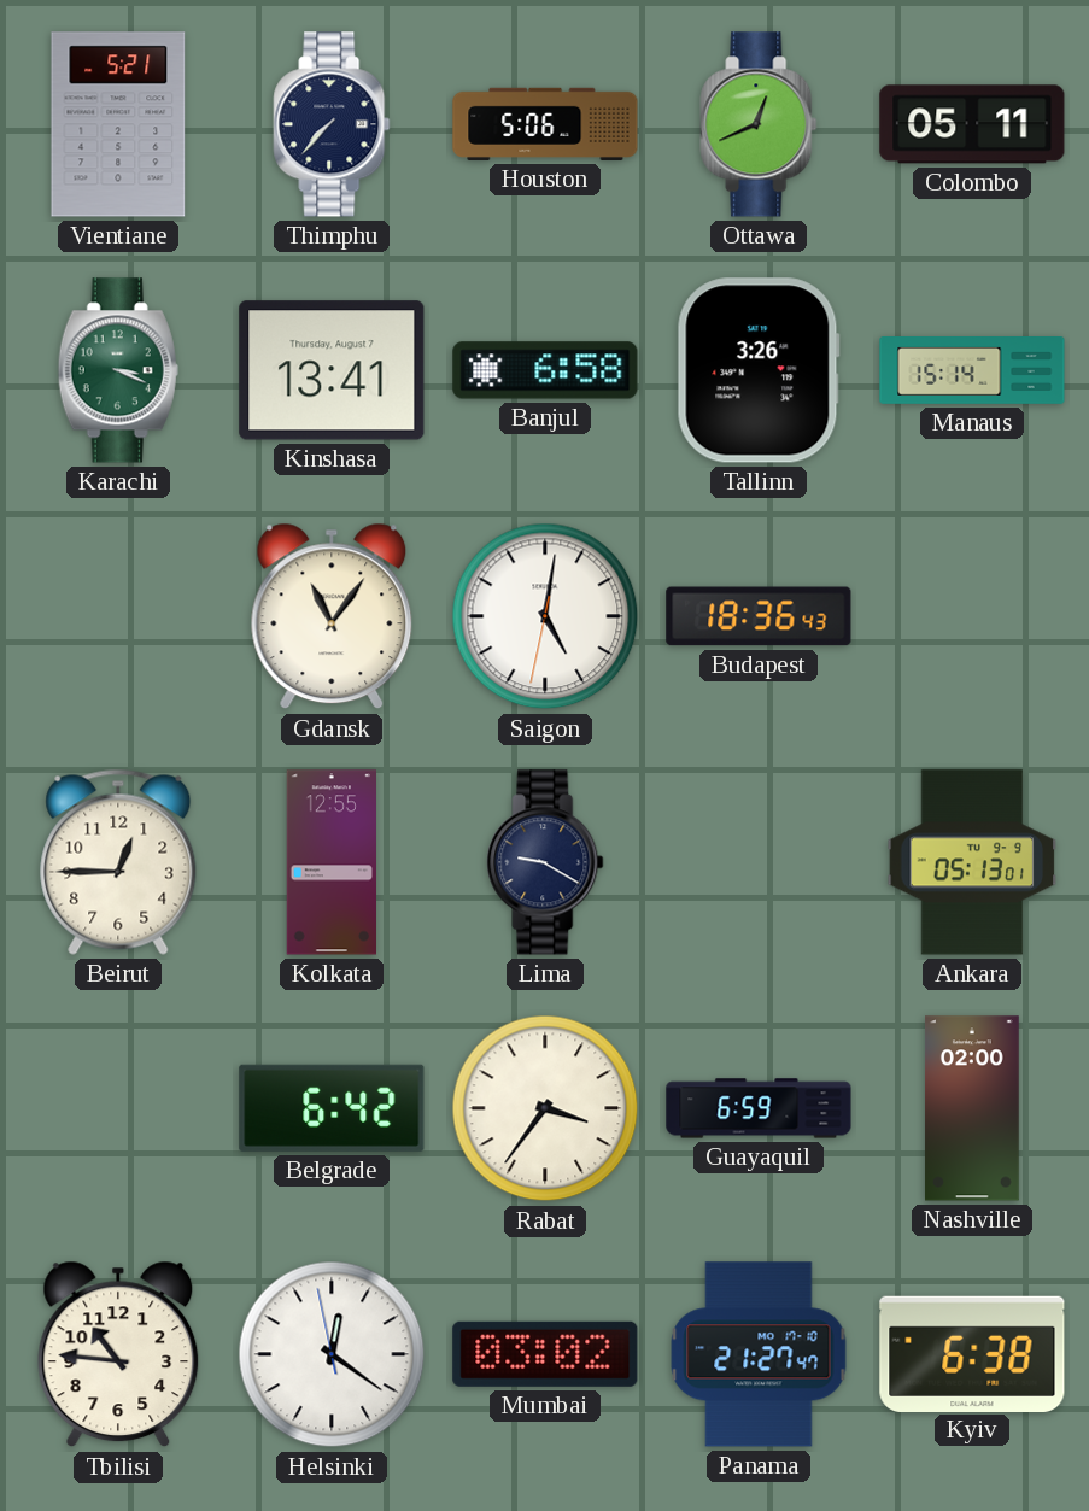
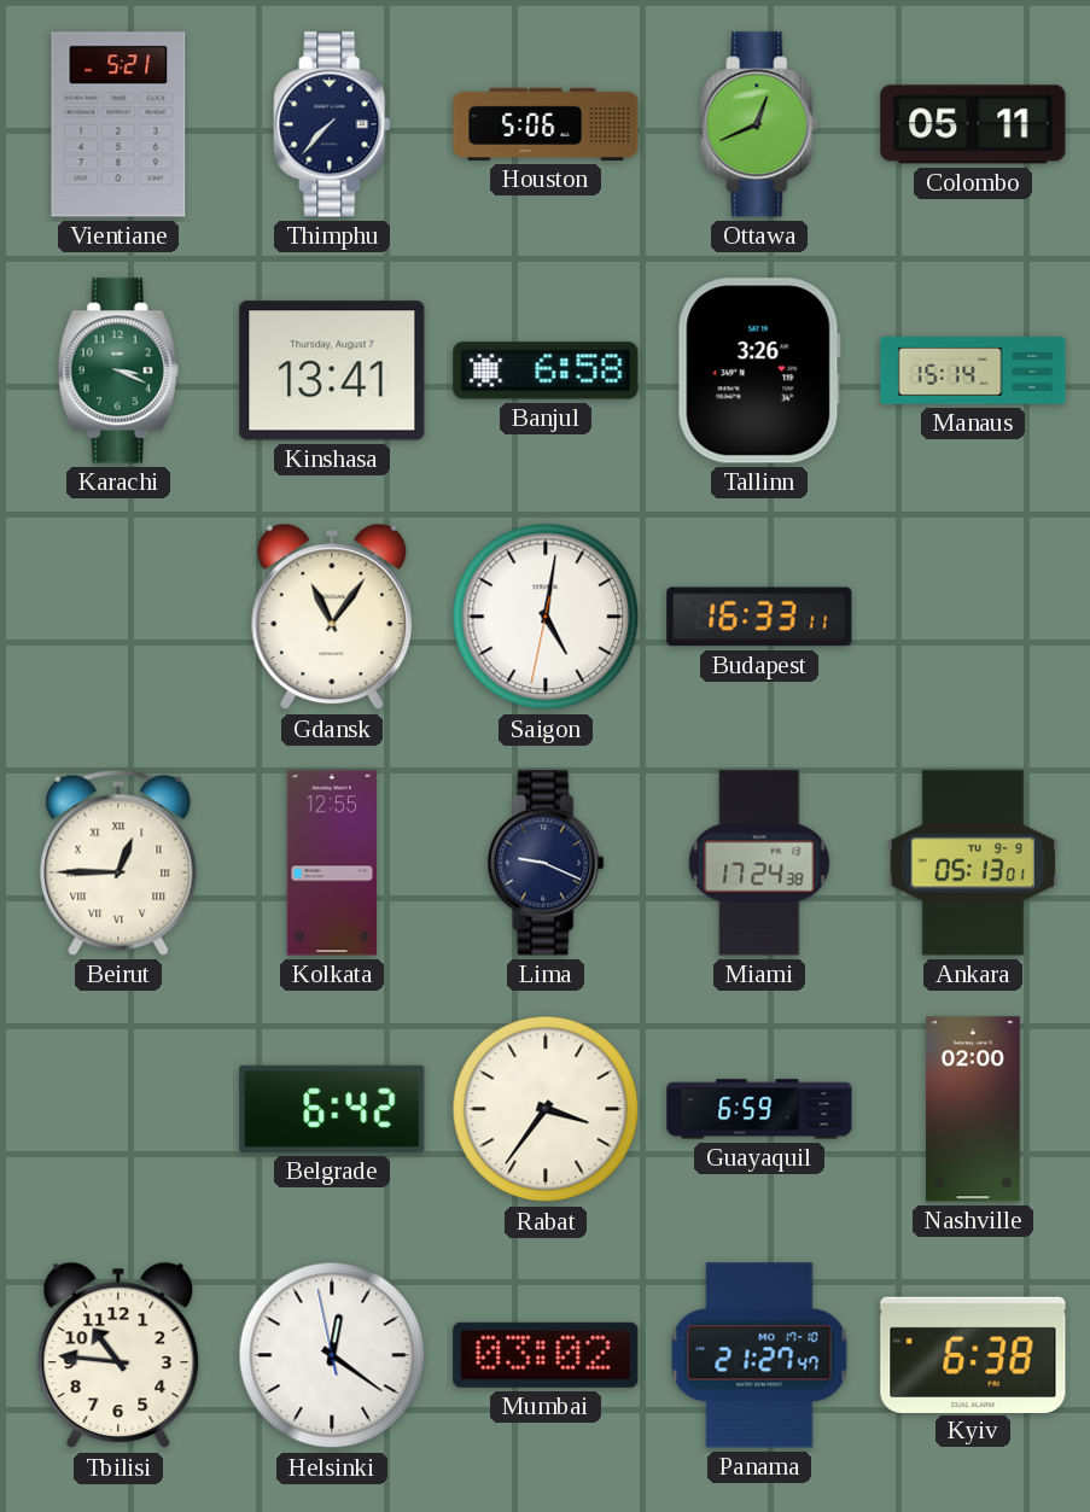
Budapest: 18:36 -> 16:33
Beirut numerals: Arabic -> Roman
Lima: 9:20 -> 9:19
Miami: none -> 17:24
